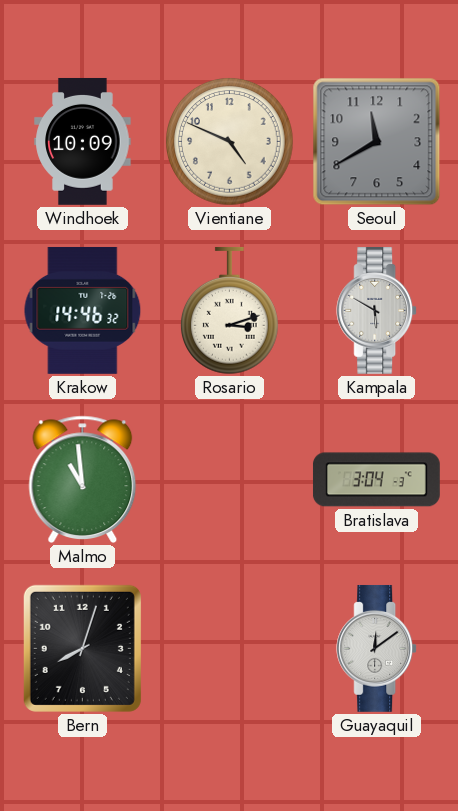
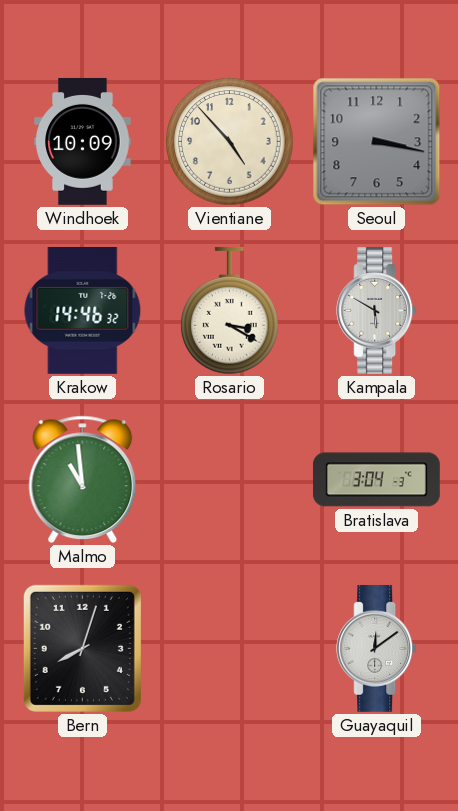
Vientiane: 4:49 -> 4:53
Seoul: 11:40 -> 3:17
Rosario: 3:12 -> 3:20
